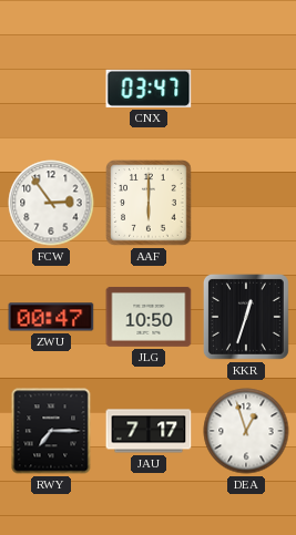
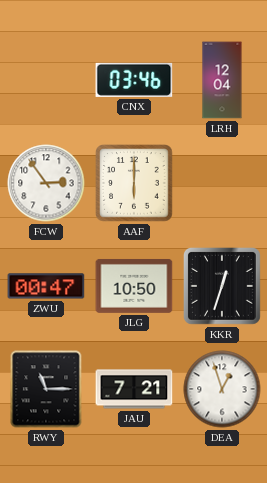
CNX: 03:47 -> 03:46
LRH: none -> 12:04
RWY: 7:15 -> 11:15
JAU: 7:17 -> 7:21
